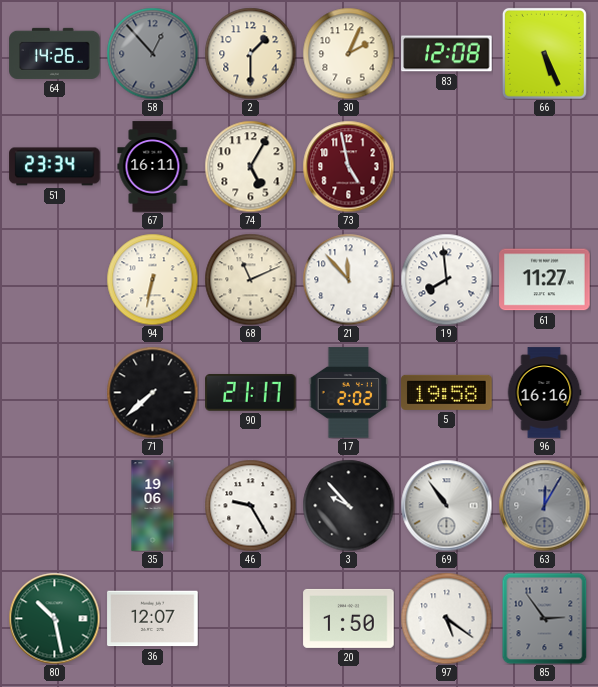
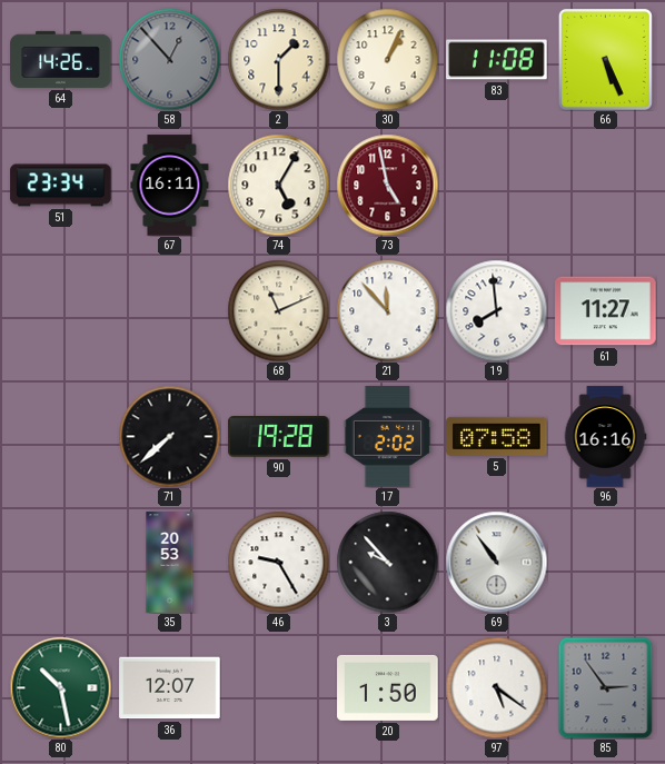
30: 2:04 -> 1:04
83: 12:08 -> 11:08
94: 6:32 -> none
90: 21:17 -> 19:28
5: 19:58 -> 07:58
35: 19:06 -> 20:53
63: 12:05 -> none
